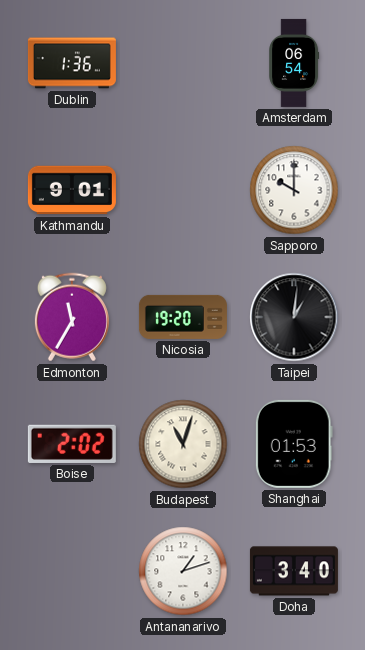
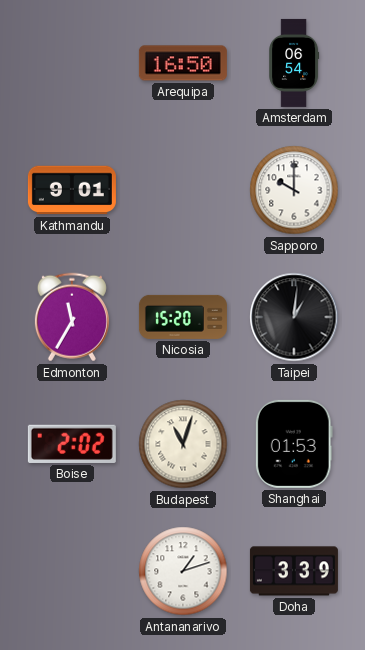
Dublin: 1:36 -> none
Arequipa: none -> 16:50
Nicosia: 19:20 -> 15:20
Doha: 3:40 -> 3:39
